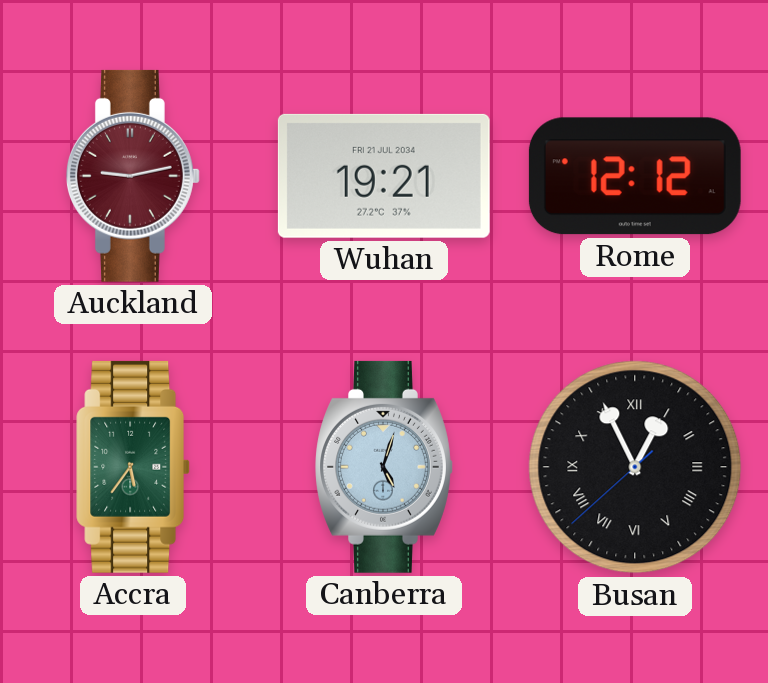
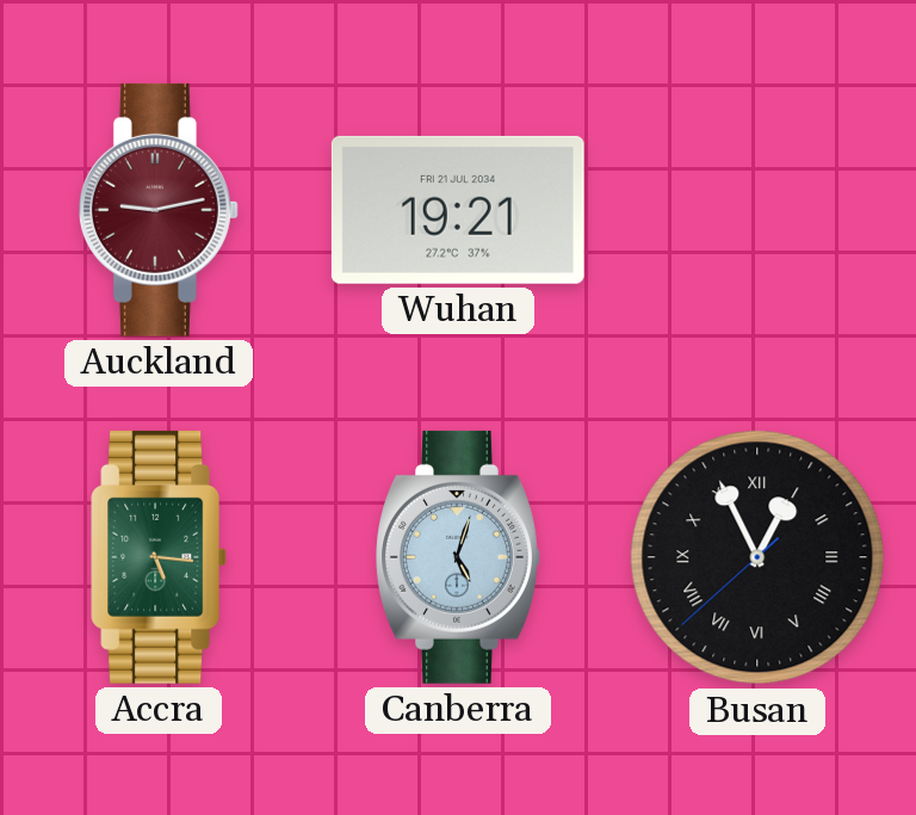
Rome: 12:12 -> none
Accra: 5:36 -> 5:16
